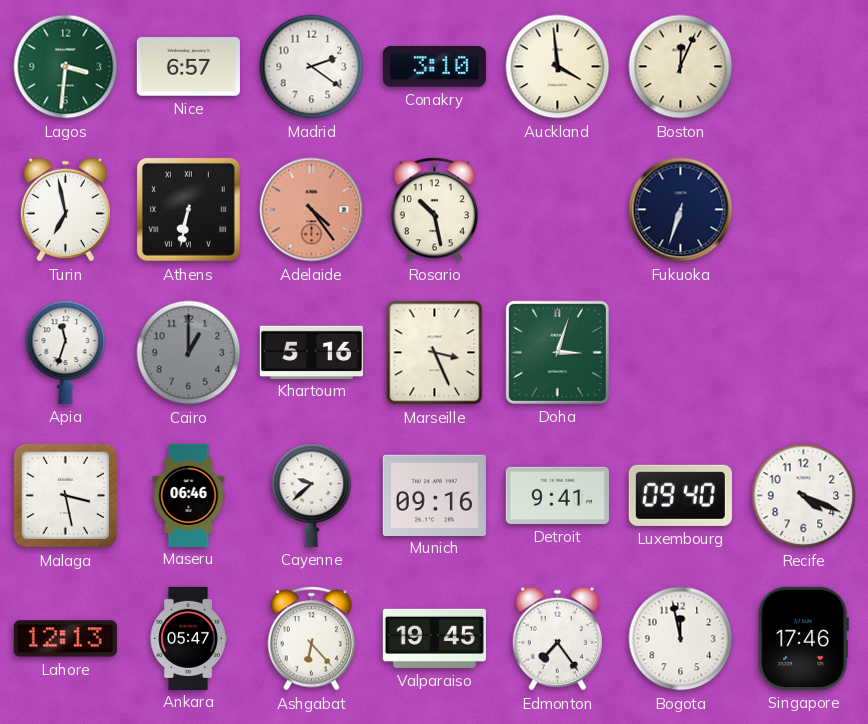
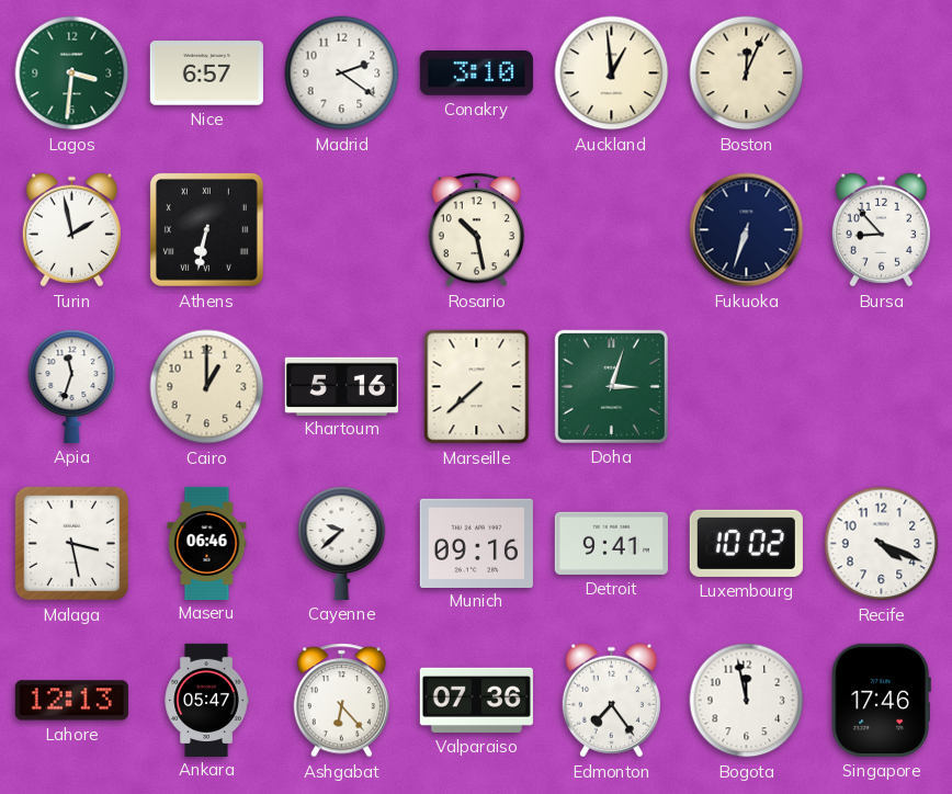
Auckland: 3:59 -> 12:59
Turin: 6:58 -> 1:58
Adelaide: 4:24 -> none
Bursa: none -> 8:53
Cairo dial: grey -> cream
Marseille: 3:26 -> 7:38
Luxembourg: 09:40 -> 10:02
Valparaiso: 19:45 -> 07:36
